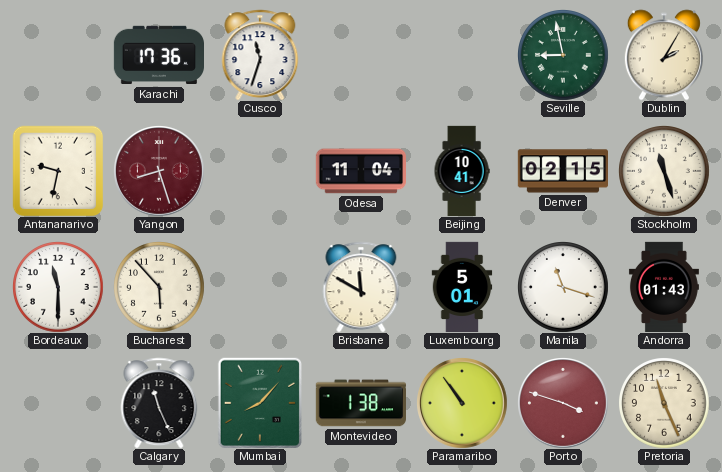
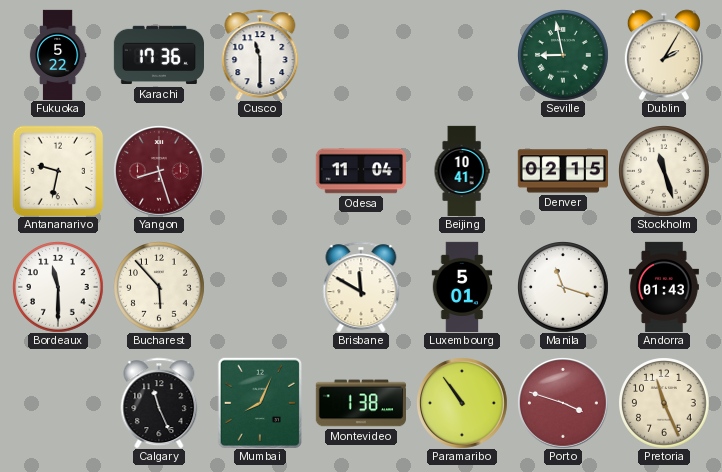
Fukuoka: none -> 5:22
Cusco: 11:33 -> 11:30
Mumbai: 8:07 -> 8:04
